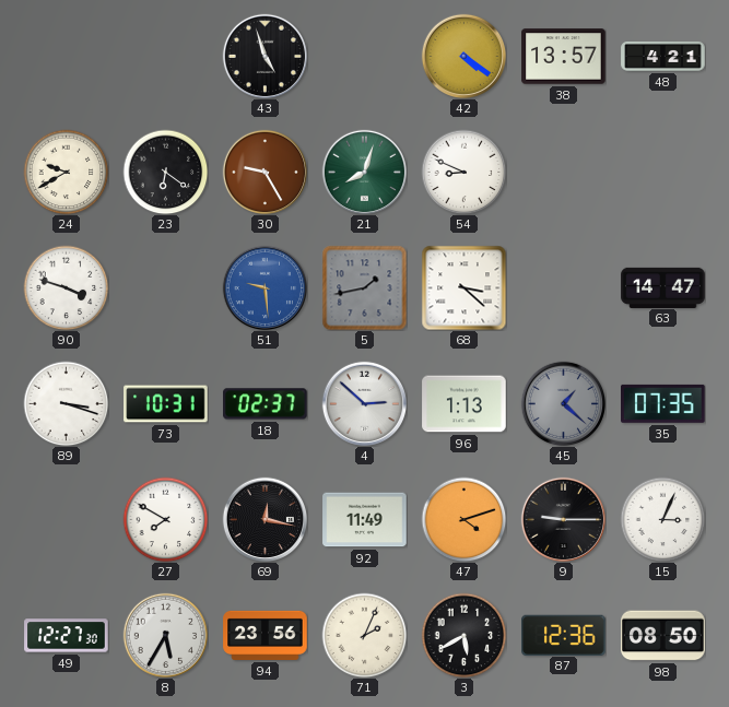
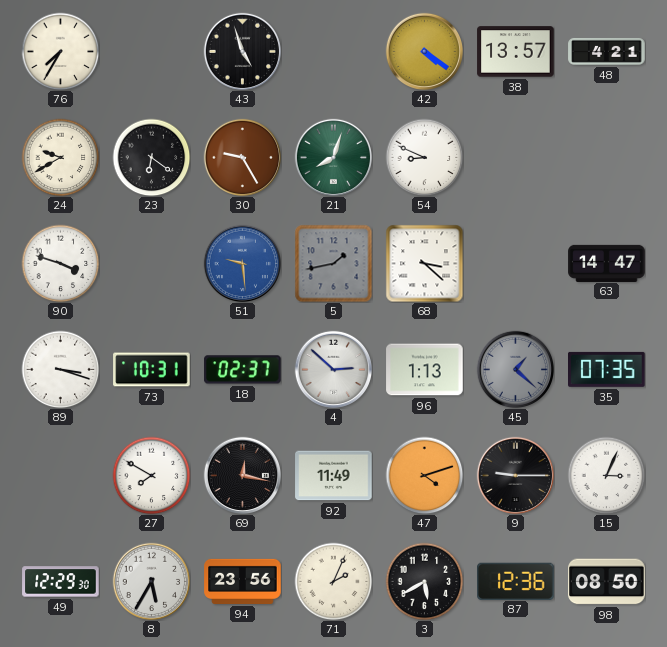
76: none -> 7:35
49: 12:27 -> 12:29
